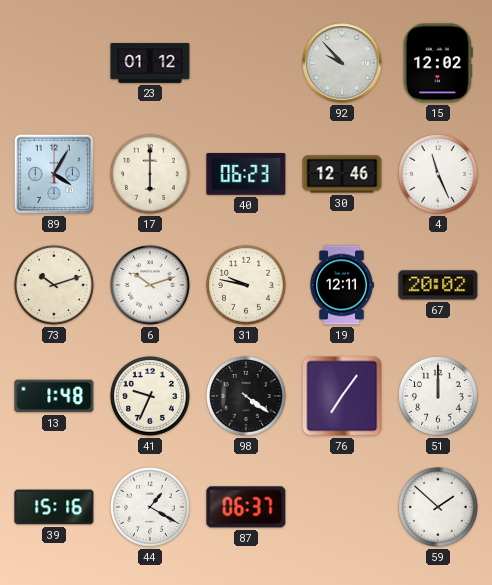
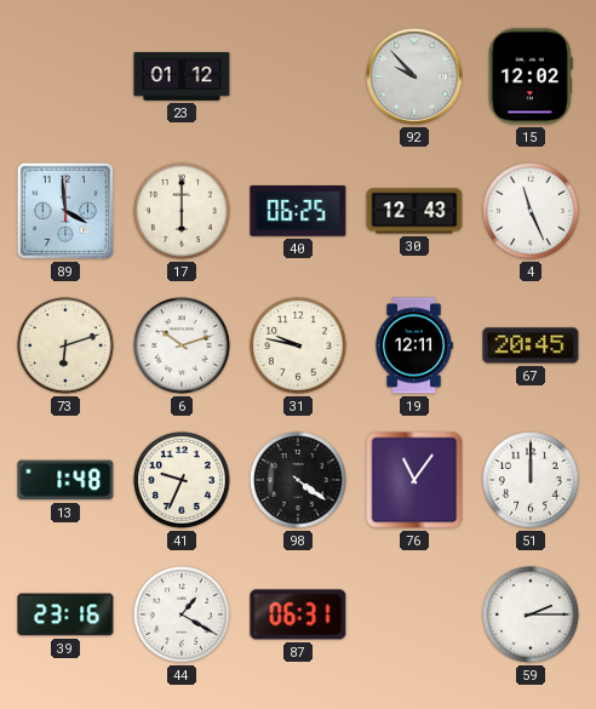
89: 4:05 -> 3:59
40: 06:23 -> 06:25
30: 12:46 -> 12:43
73: 10:12 -> 6:12
67: 20:02 -> 20:45
76: 7:06 -> 11:06
39: 15:16 -> 23:16
87: 06:37 -> 06:31
59: 1:52 -> 2:15
